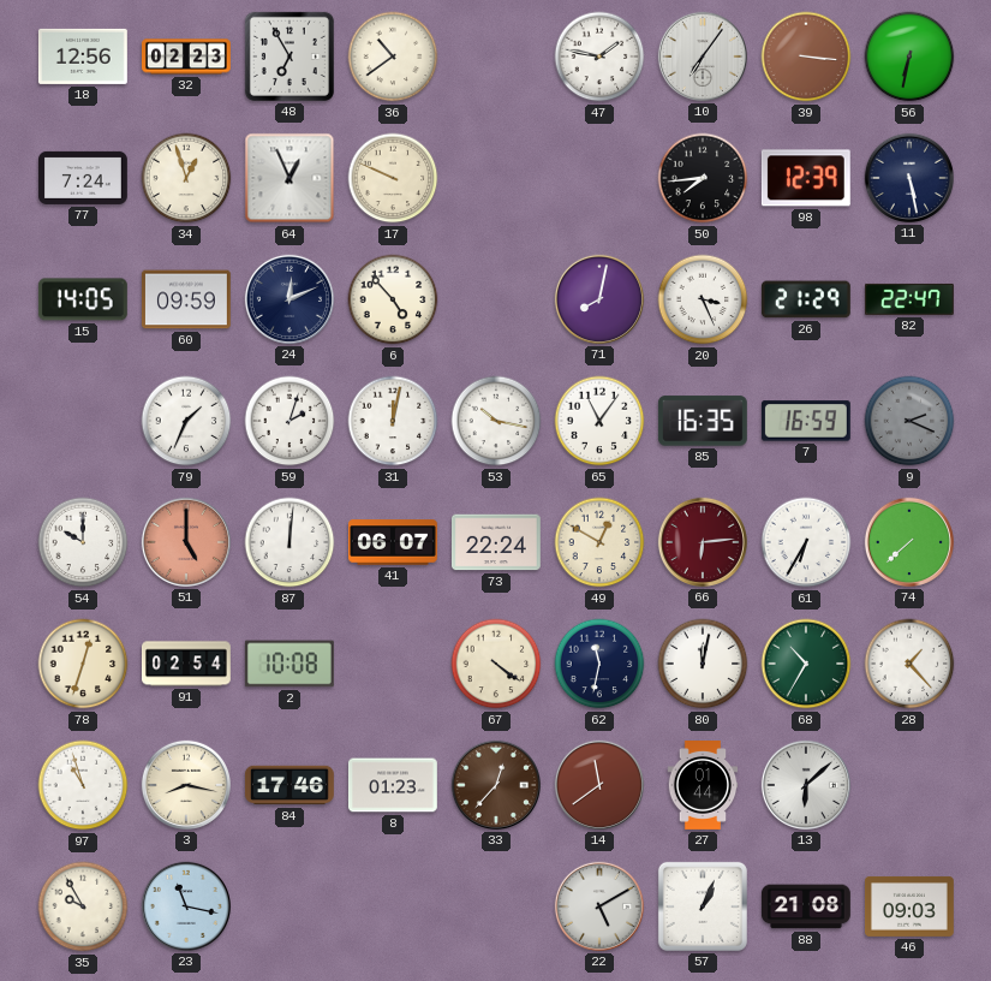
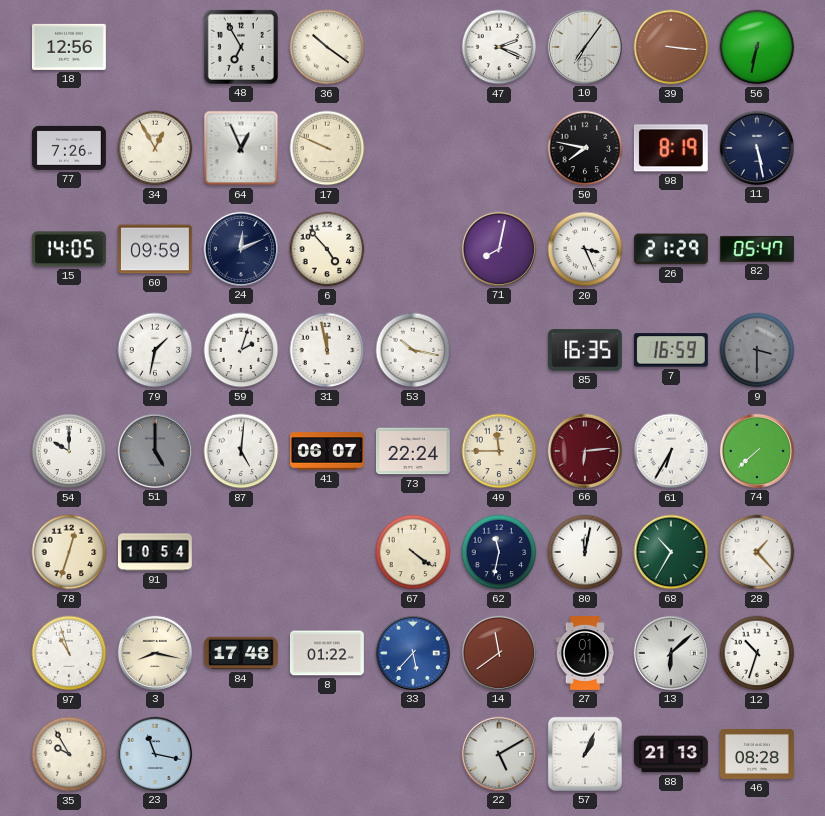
32: 02:23 -> none
36: 10:39 -> 10:21
47: 1:47 -> 2:19
77: 7:24 -> 7:26
34: 12:57 -> 12:55
50: 7:44 -> 7:47
98: 12:39 -> 8:19
82: 22:47 -> 05:47
79: 1:34 -> 1:32
31: 12:02 -> 11:58
65: 11:06 -> none
9: 2:19 -> 3:30
51 dial: salmon -> grey
87: 12:01 -> 5:01
49: 12:50 -> 11:45
91: 02:54 -> 10:54
2: 10:08 -> none
84: 17:46 -> 17:48
8: 01:23 -> 01:22
33: 12:37 -> 5:37
33 dial: brown -> blue
27: 01:44 -> 01:41
12: none -> 10:33
88: 21:08 -> 21:13
46: 09:03 -> 08:28
